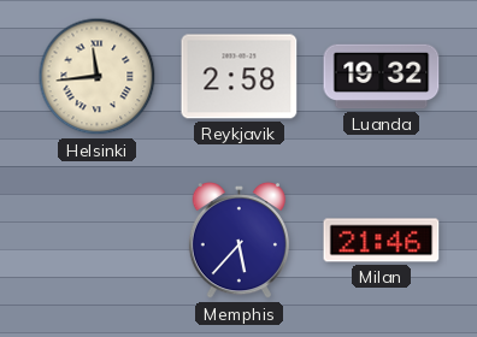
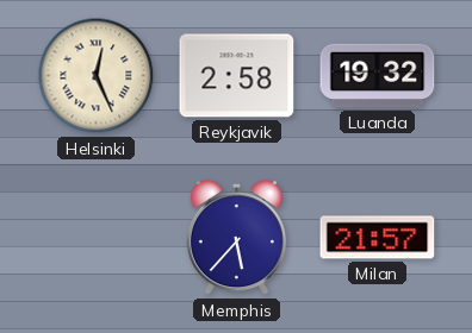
Helsinki: 11:44 -> 12:26
Milan: 21:46 -> 21:57
